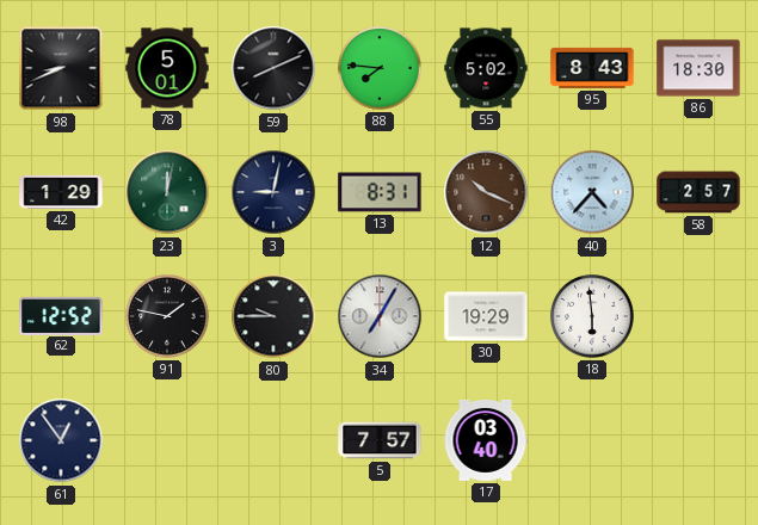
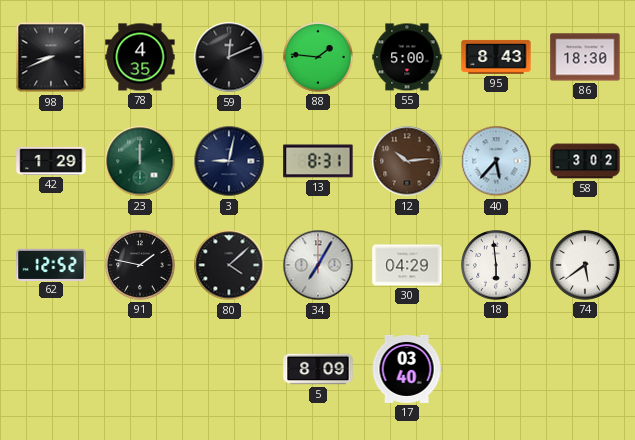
78: 5:01 -> 4:35
59: 8:11 -> 12:11
88: 7:46 -> 1:46
55: 5:02 -> 5:00
23: 12:02 -> 12:00
12: 10:19 -> 10:14
40: 4:37 -> 5:37
58: 2:57 -> 3:02
80: 9:45 -> 4:08
30: 19:29 -> 04:29
74: none -> 5:39
61: 12:54 -> none
5: 7:57 -> 8:09
